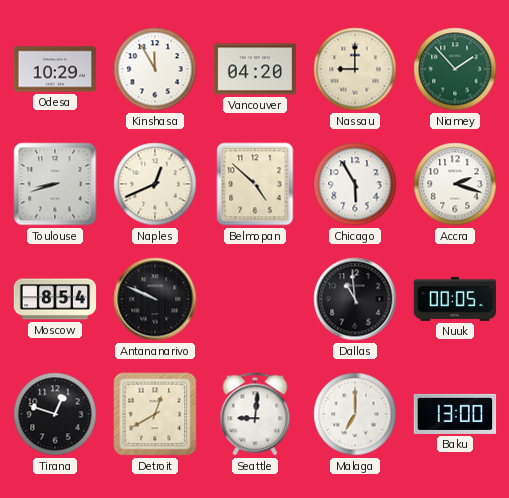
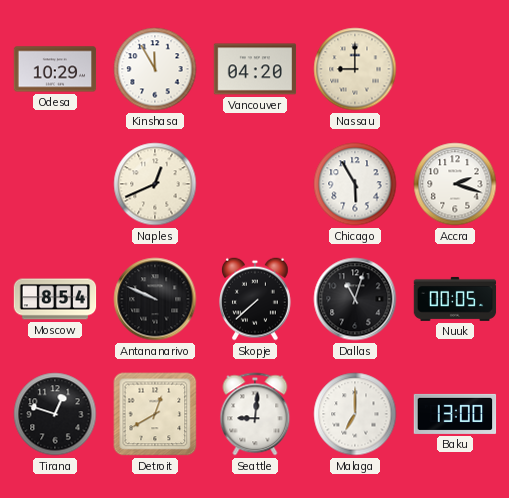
Niamey: 1:53 -> none
Toulouse: 8:42 -> none
Belmopan: 4:52 -> none
Skopje: none -> 7:38
Dallas: 10:59 -> 11:03
